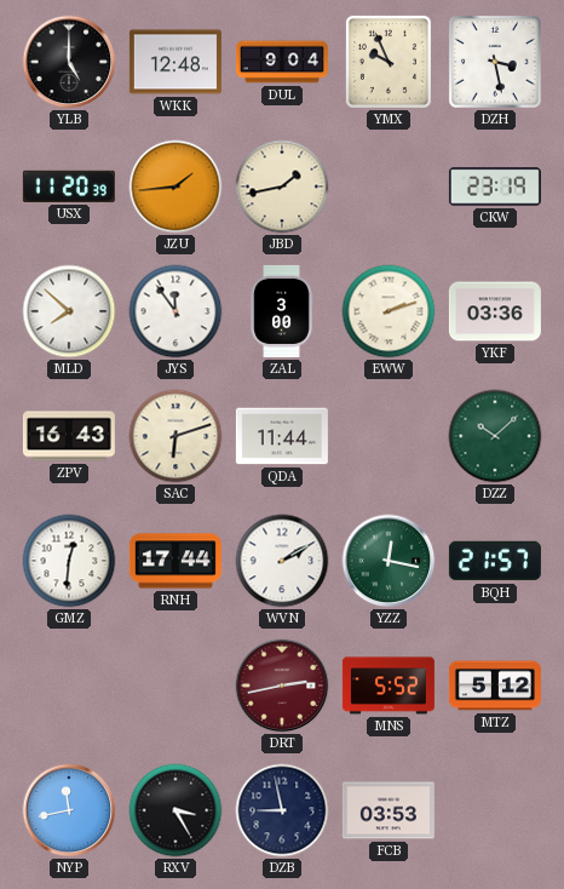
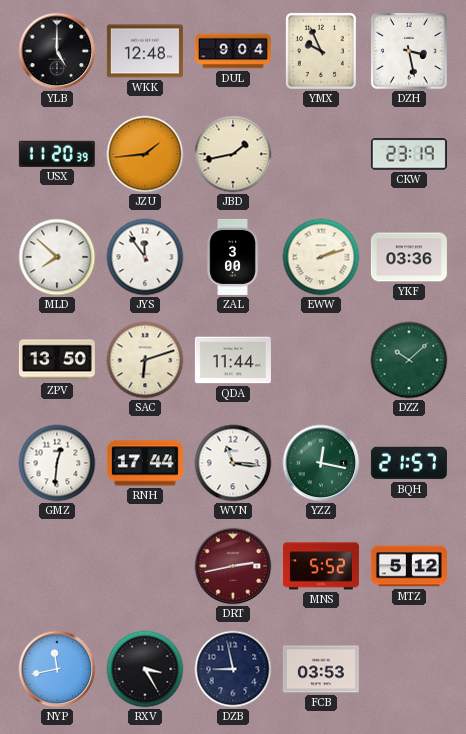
ZPV: 16:43 -> 13:50
WVN: 2:10 -> 11:16
